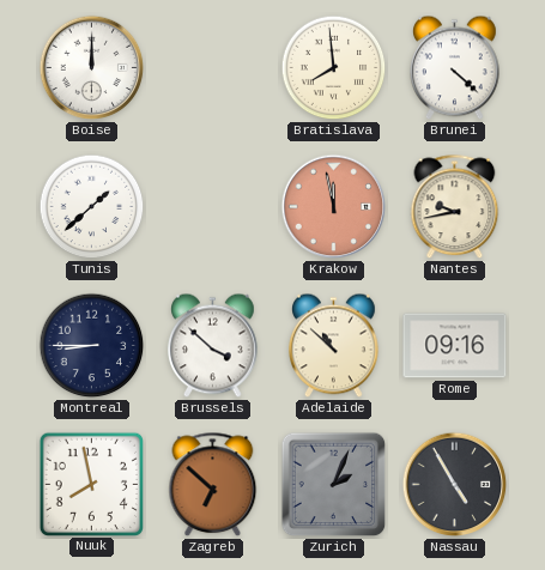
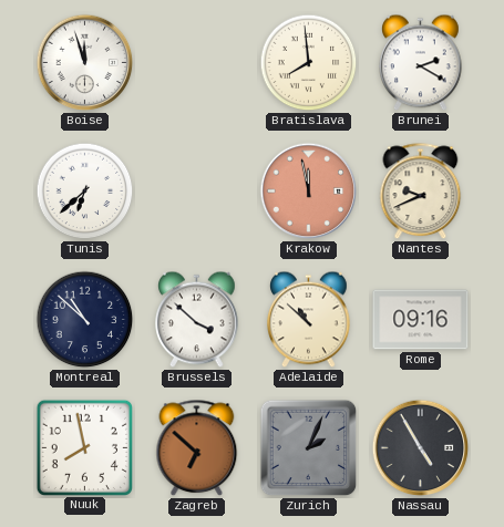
Boise: 12:00 -> 11:57
Brunei: 4:22 -> 2:20
Tunis: 1:38 -> 6:38
Nantes: 9:43 -> 9:41
Montreal: 8:45 -> 10:52
